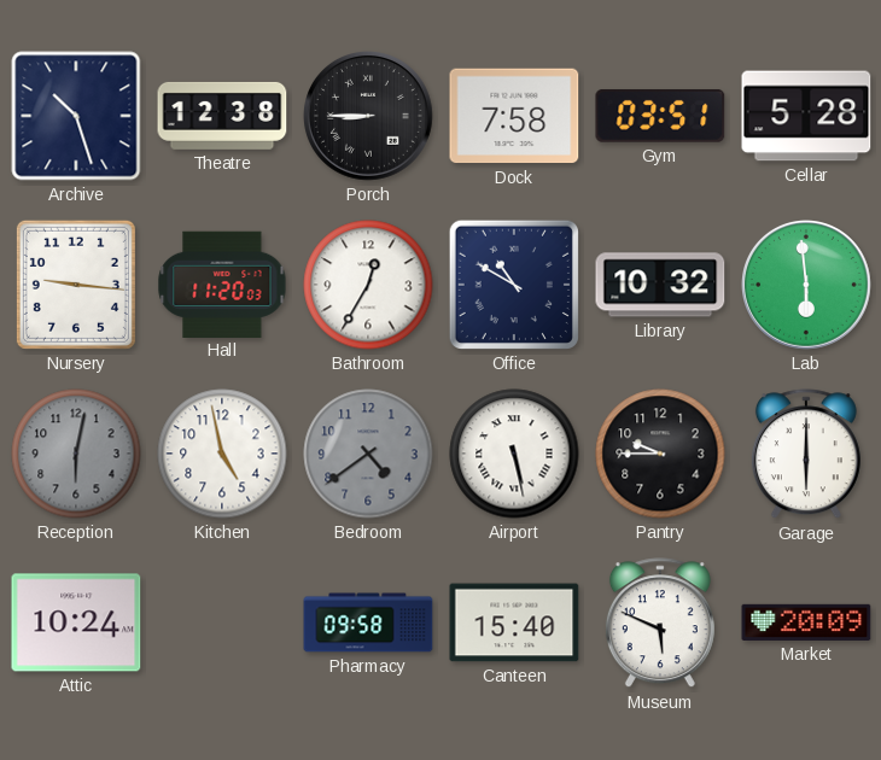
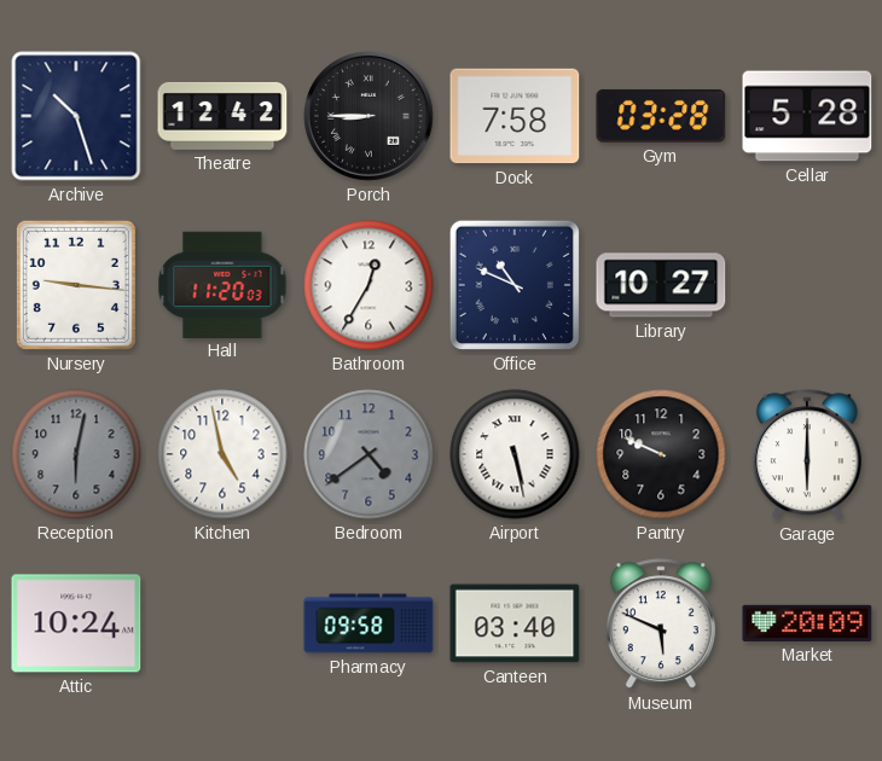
Theatre: 12:38 -> 12:42
Gym: 03:51 -> 03:28
Office: 10:50 -> 10:49
Library: 10:32 -> 10:27
Lab: 5:59 -> none
Pantry: 9:45 -> 9:49
Canteen: 15:40 -> 03:40
